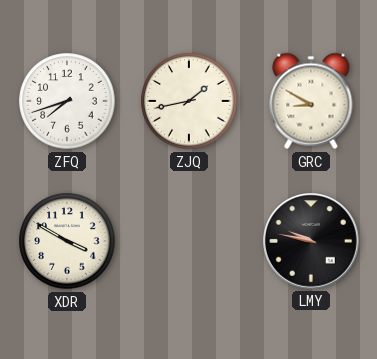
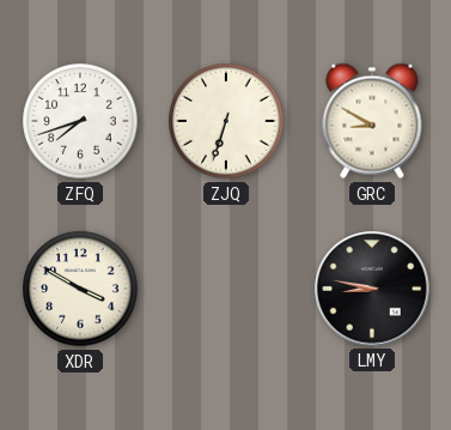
ZJQ: 1:43 -> 6:33
LMY: 9:47 -> 8:47
